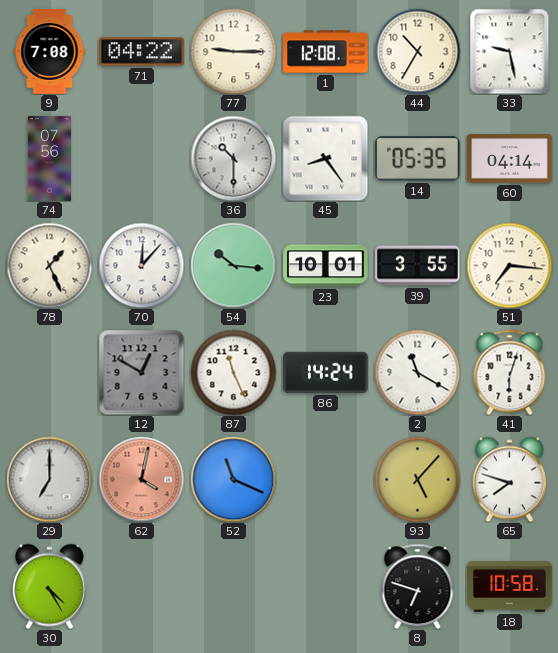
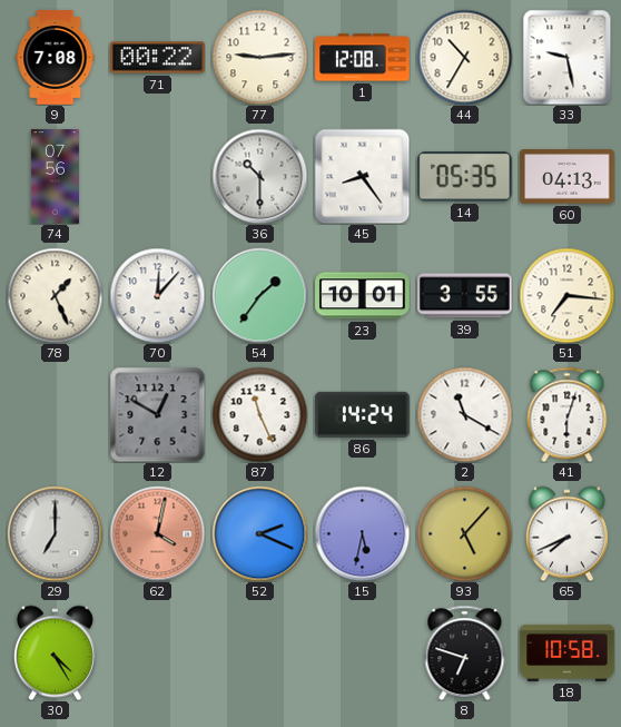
71: 04:22 -> 00:22
77: 9:15 -> 9:14
60: 04:14 -> 04:13
54: 10:16 -> 1:36
52: 11:19 -> 2:19
15: none -> 5:32
65: 7:48 -> 7:41
